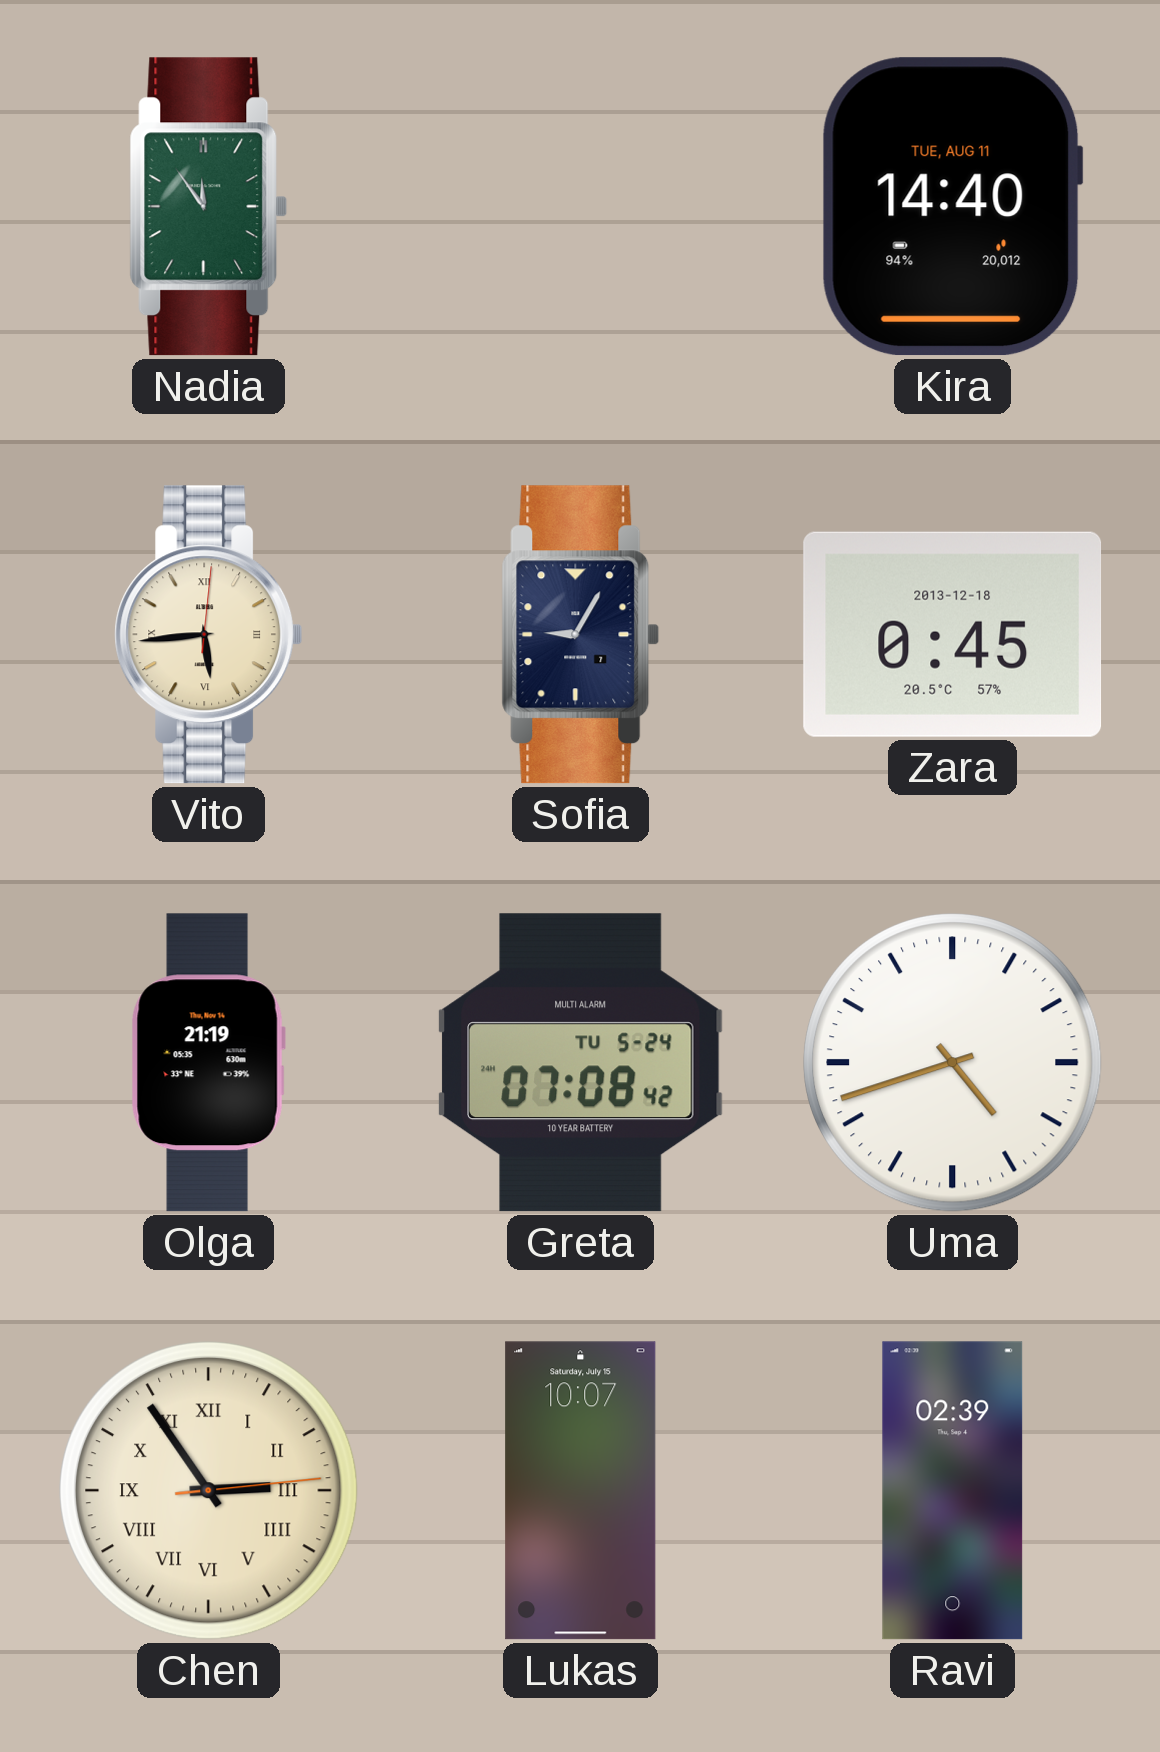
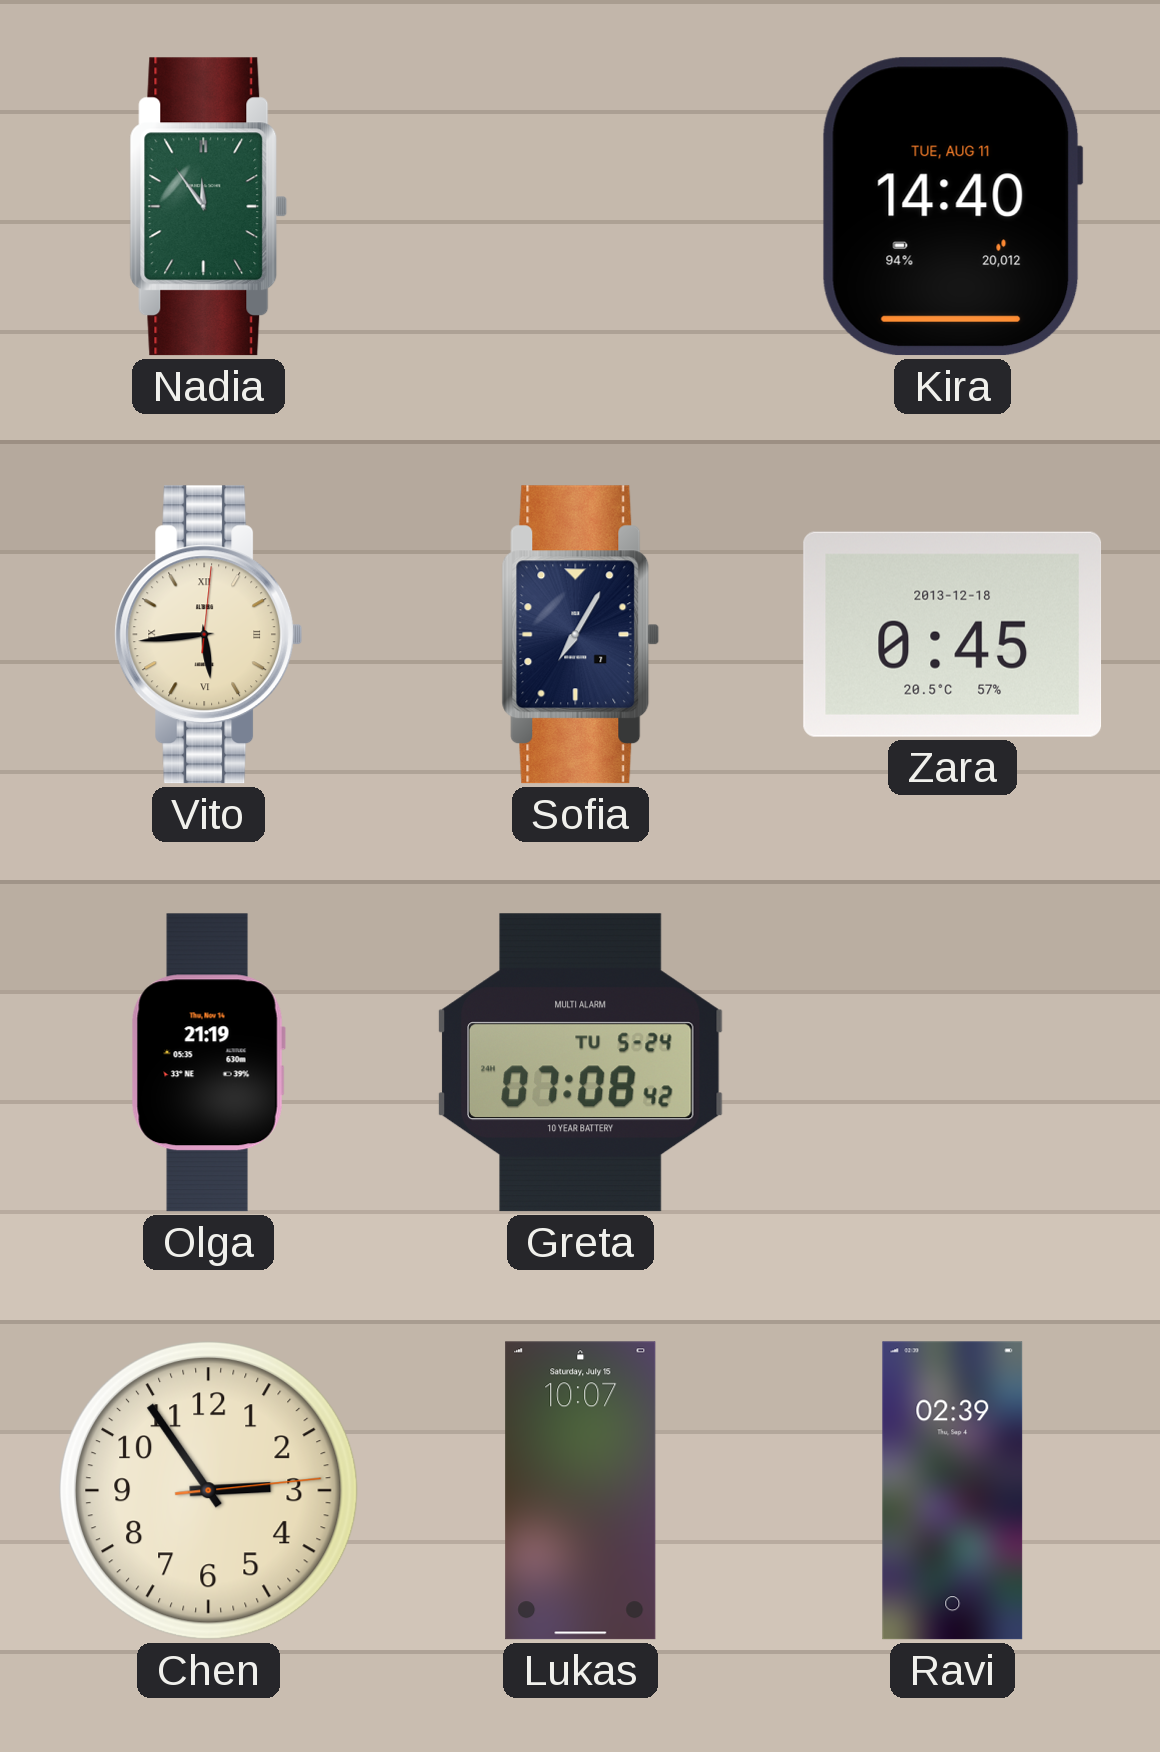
Sofia: 9:05 -> 7:05
Uma: 4:42 -> none
Chen numerals: Roman -> Arabic
